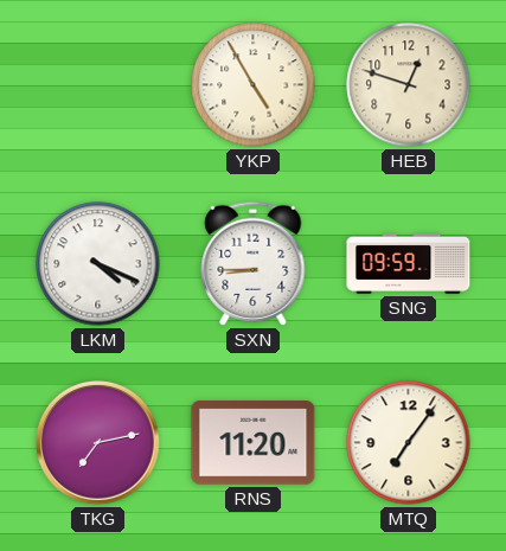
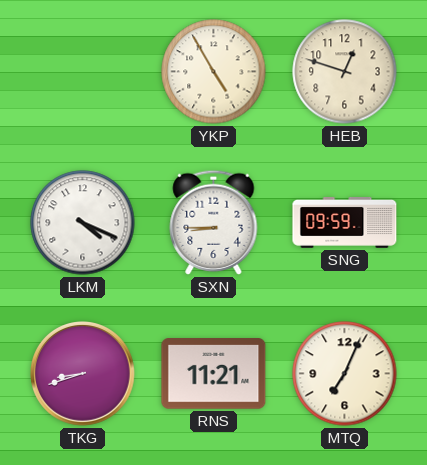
TKG: 7:13 -> 8:42
RNS: 11:20 -> 11:21
MTQ: 7:06 -> 7:04
